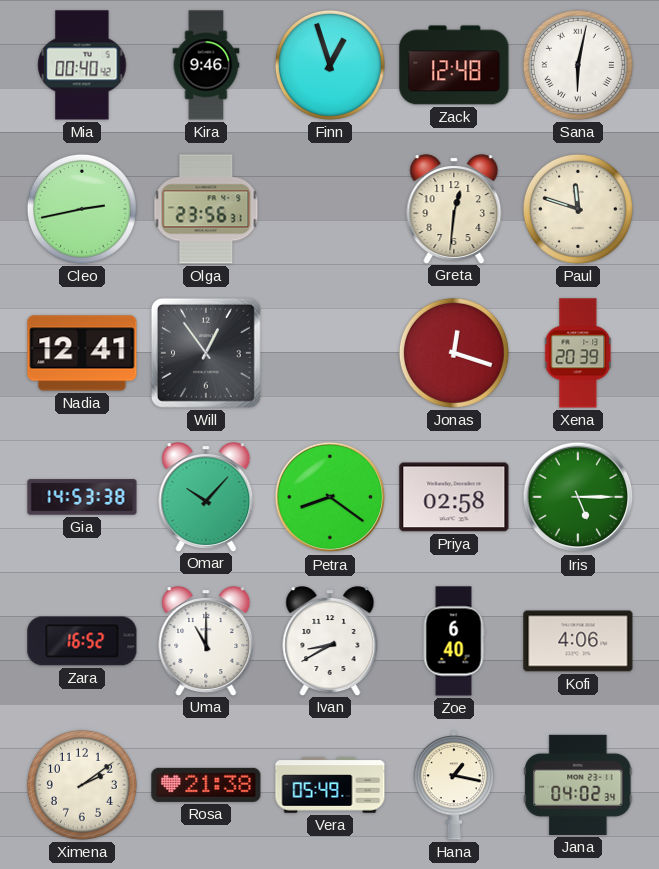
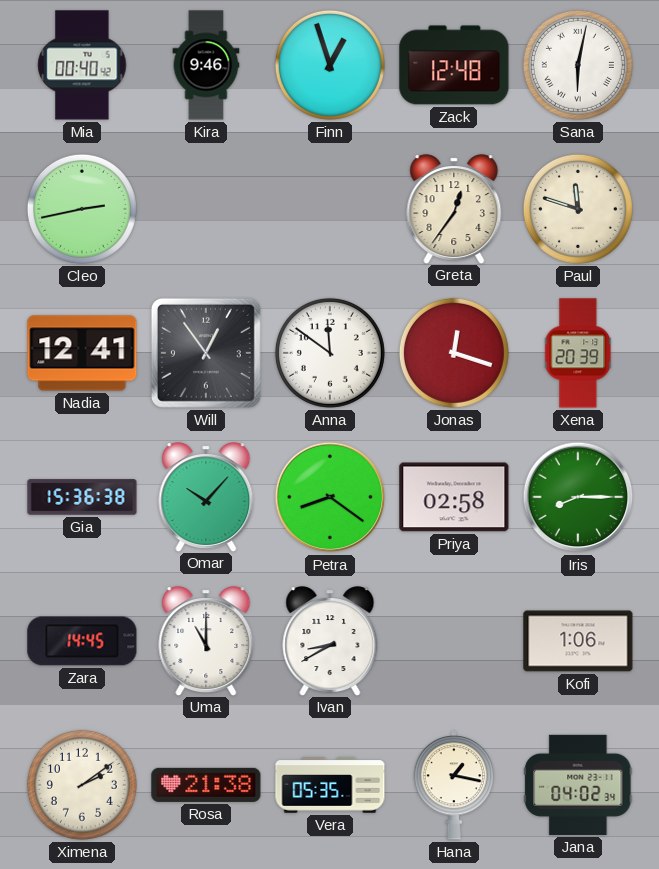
Olga: 23:56 -> none
Greta: 12:31 -> 12:36
Anna: none -> 11:51
Gia: 14:53 -> 15:36
Iris: 5:15 -> 8:15
Zara: 16:52 -> 14:45
Zoe: 6:40 -> none
Kofi: 4:06 -> 1:06
Vera: 05:49 -> 05:35
